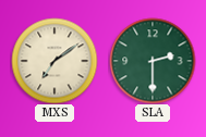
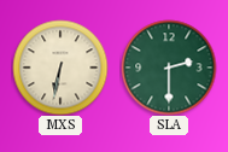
MXS: 7:09 -> 6:32
